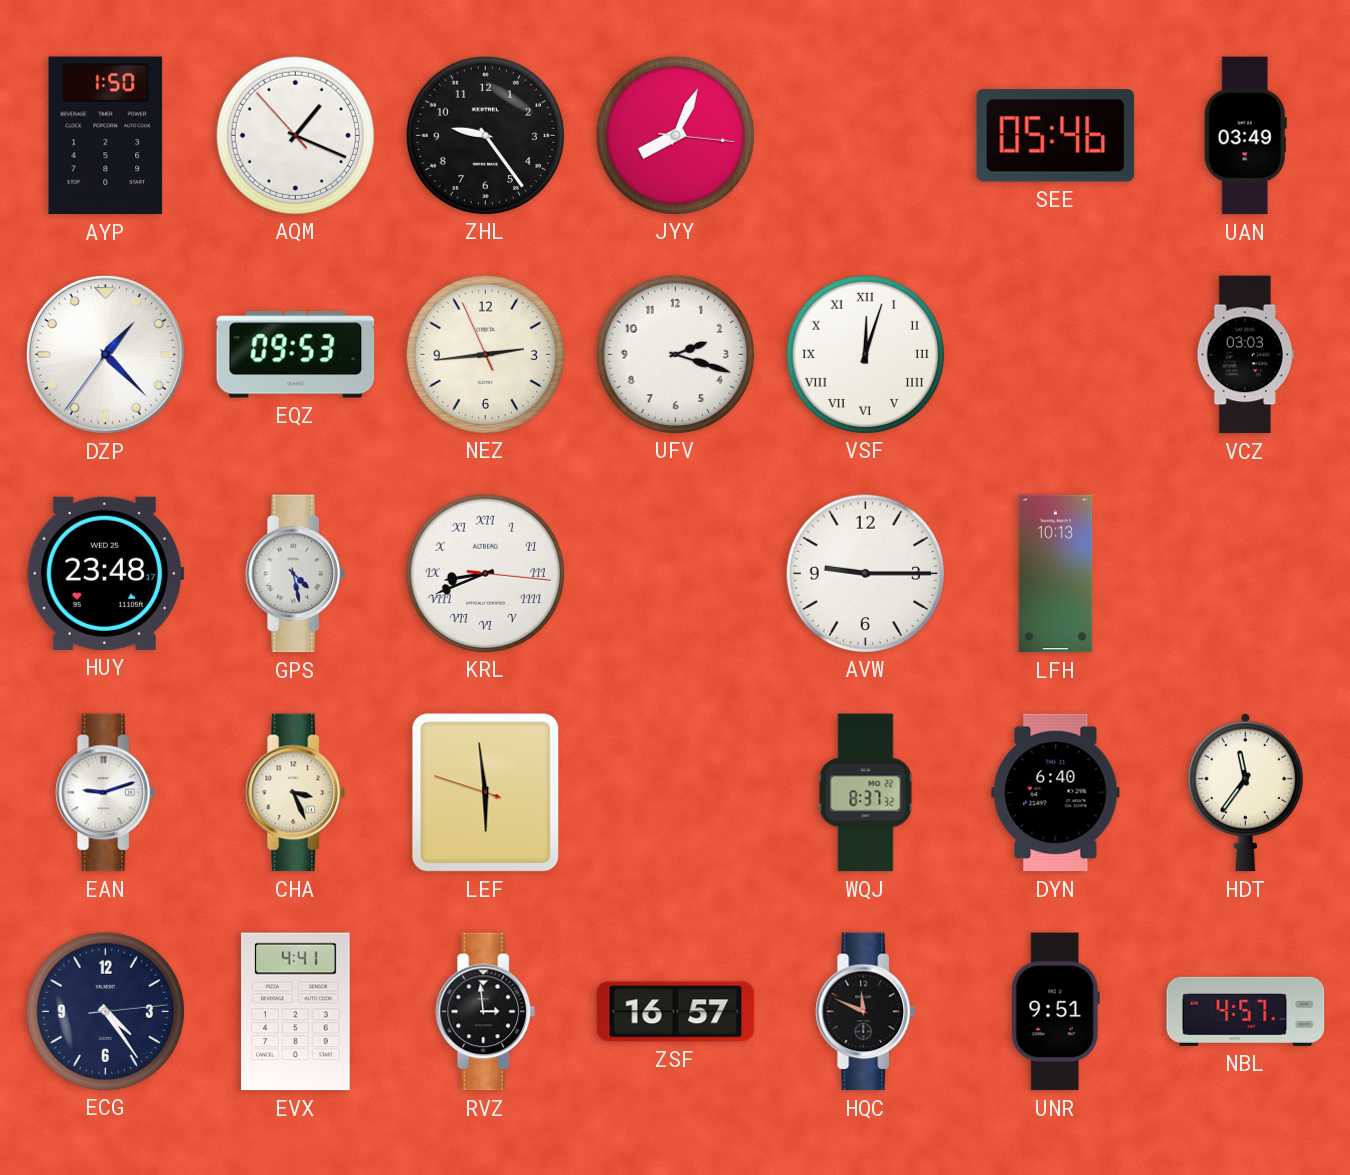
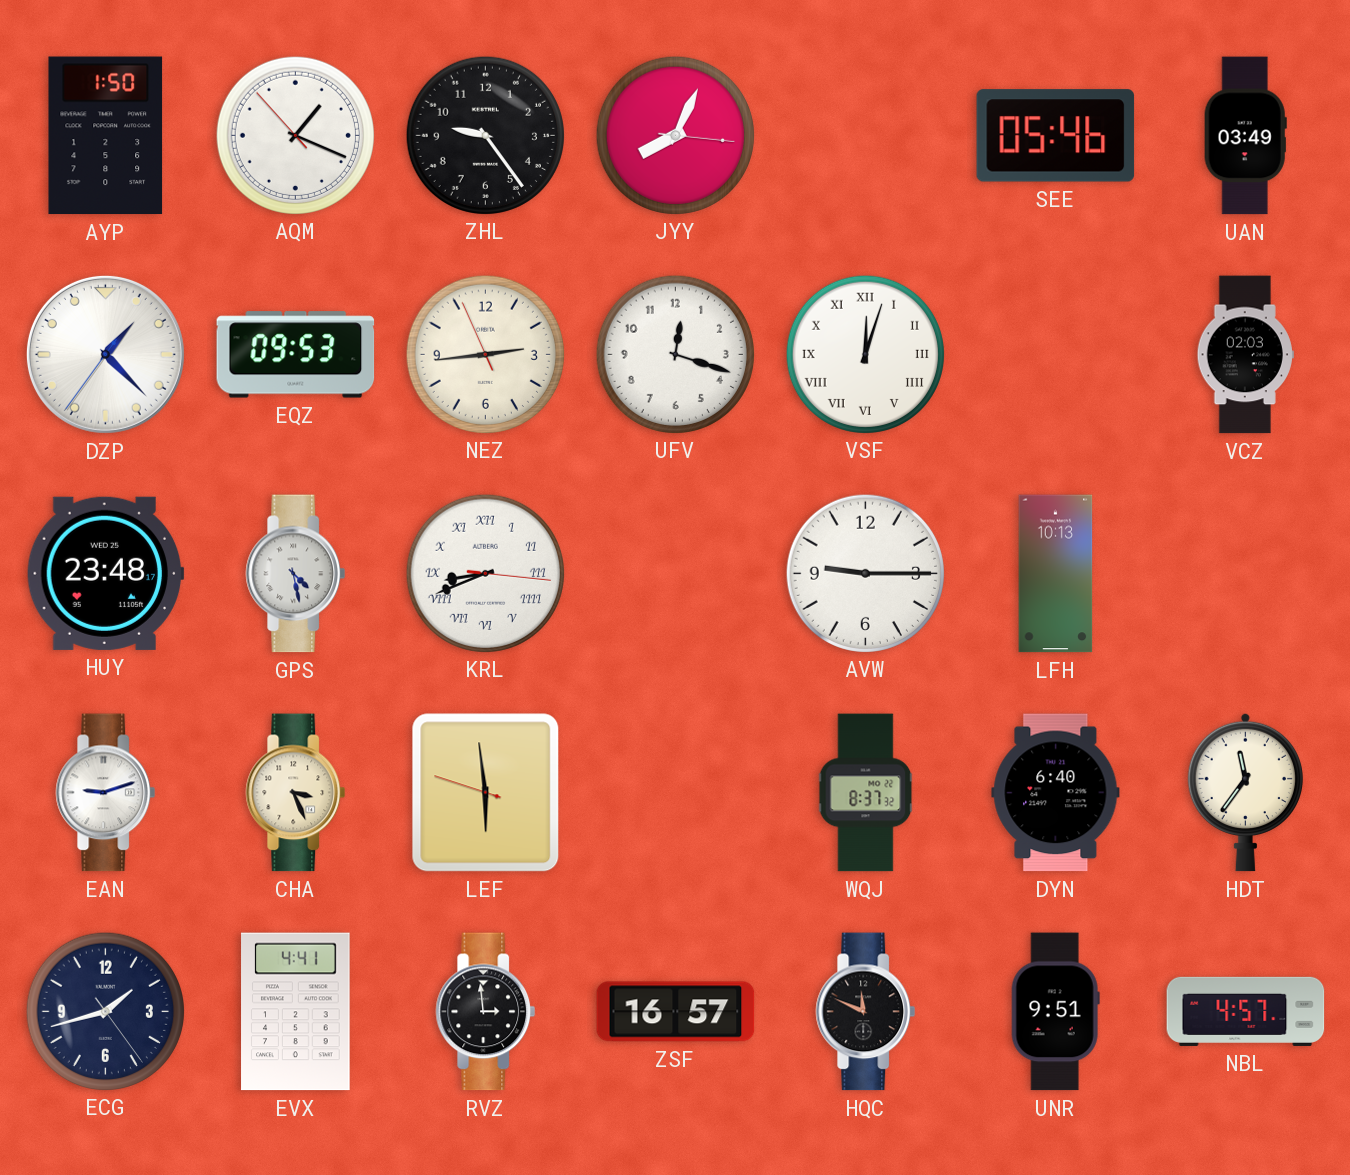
UFV: 2:18 -> 12:18
VCZ: 03:03 -> 02:03
ECG: 4:24 -> 1:42
